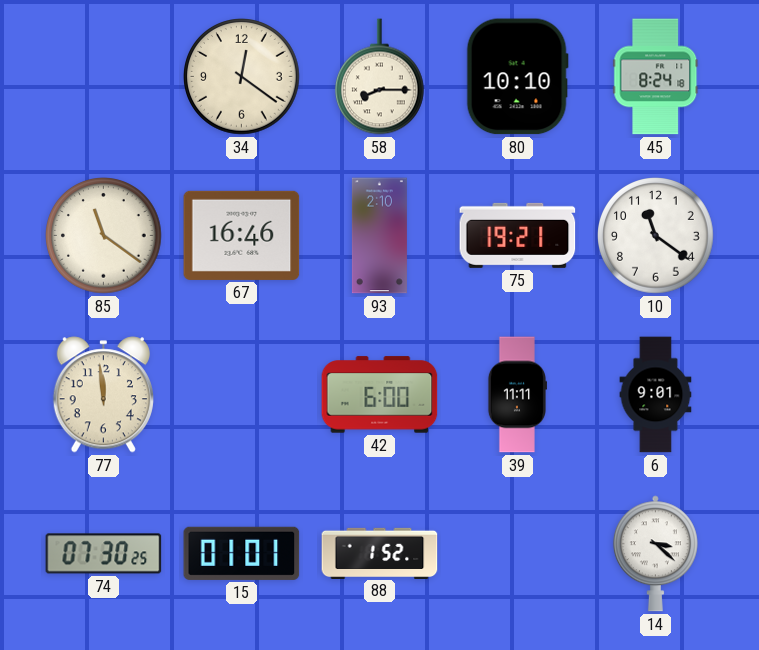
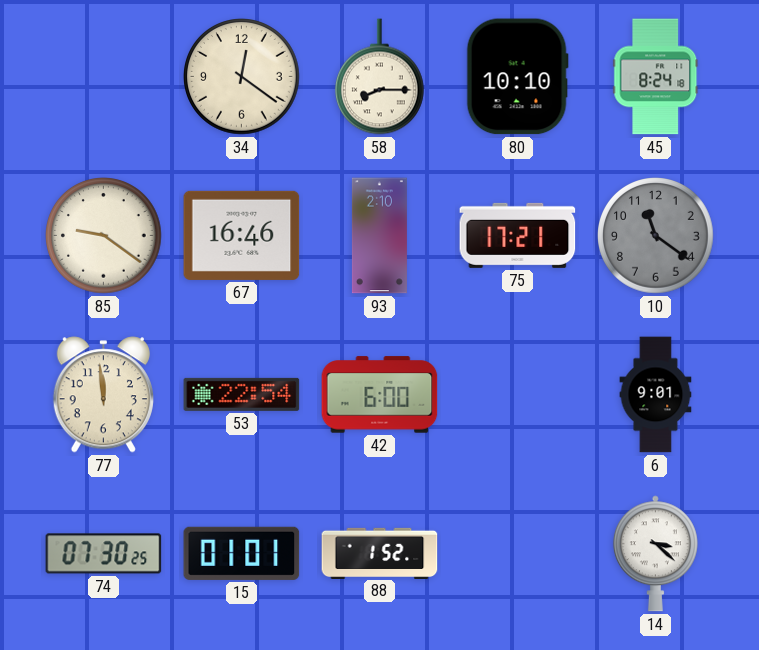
85: 11:21 -> 9:21
75: 19:21 -> 17:21
10 dial: white -> grey
53: none -> 22:54
39: 11:11 -> none
